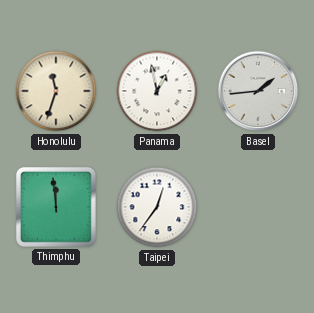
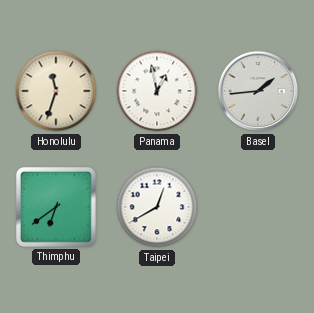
Thimphu: 11:59 -> 6:39
Taipei: 12:36 -> 12:40
